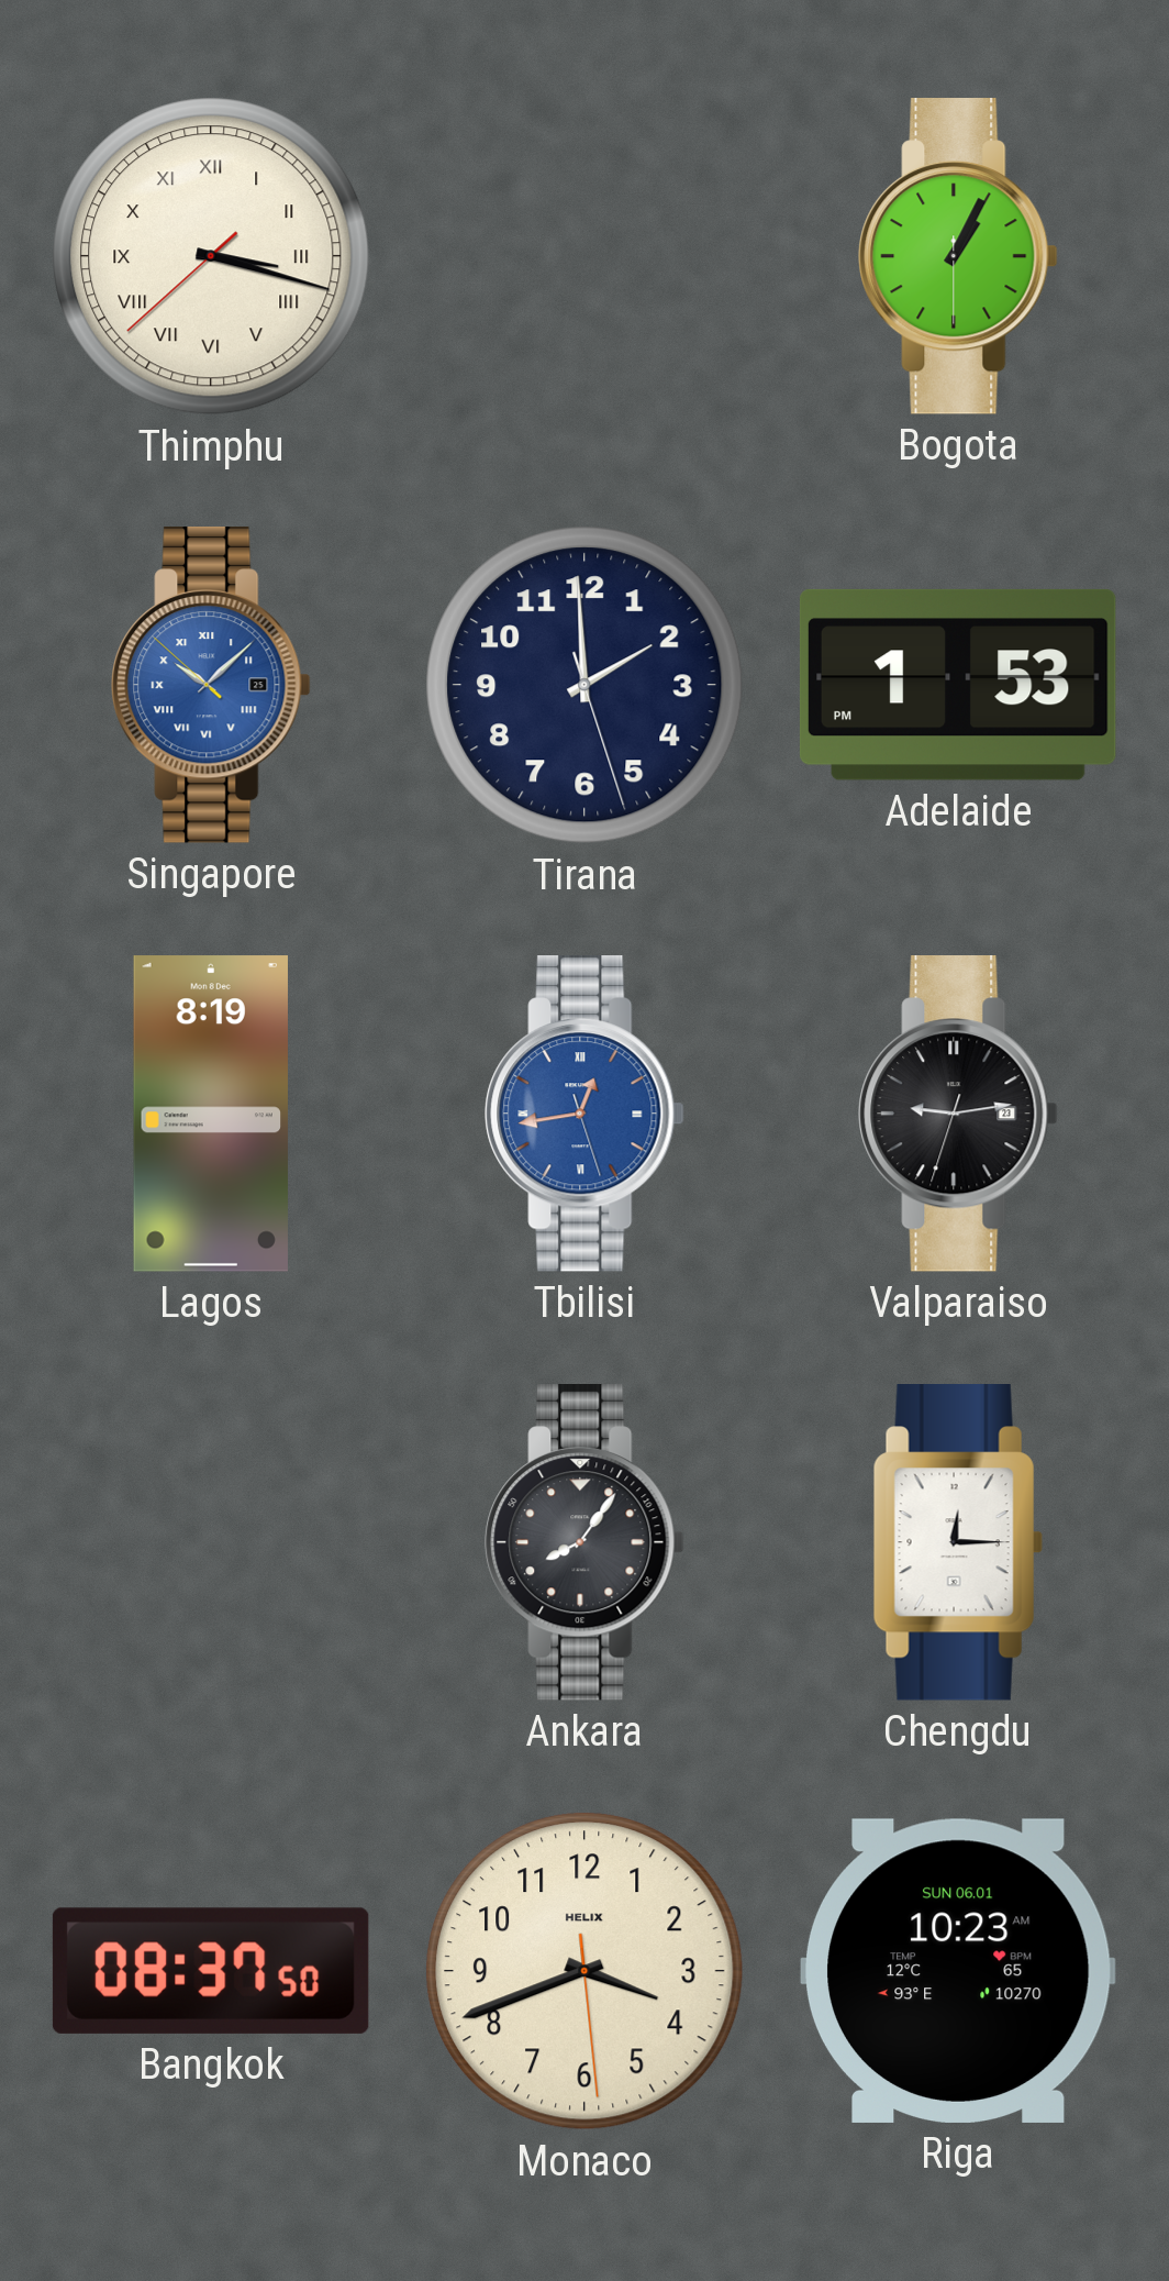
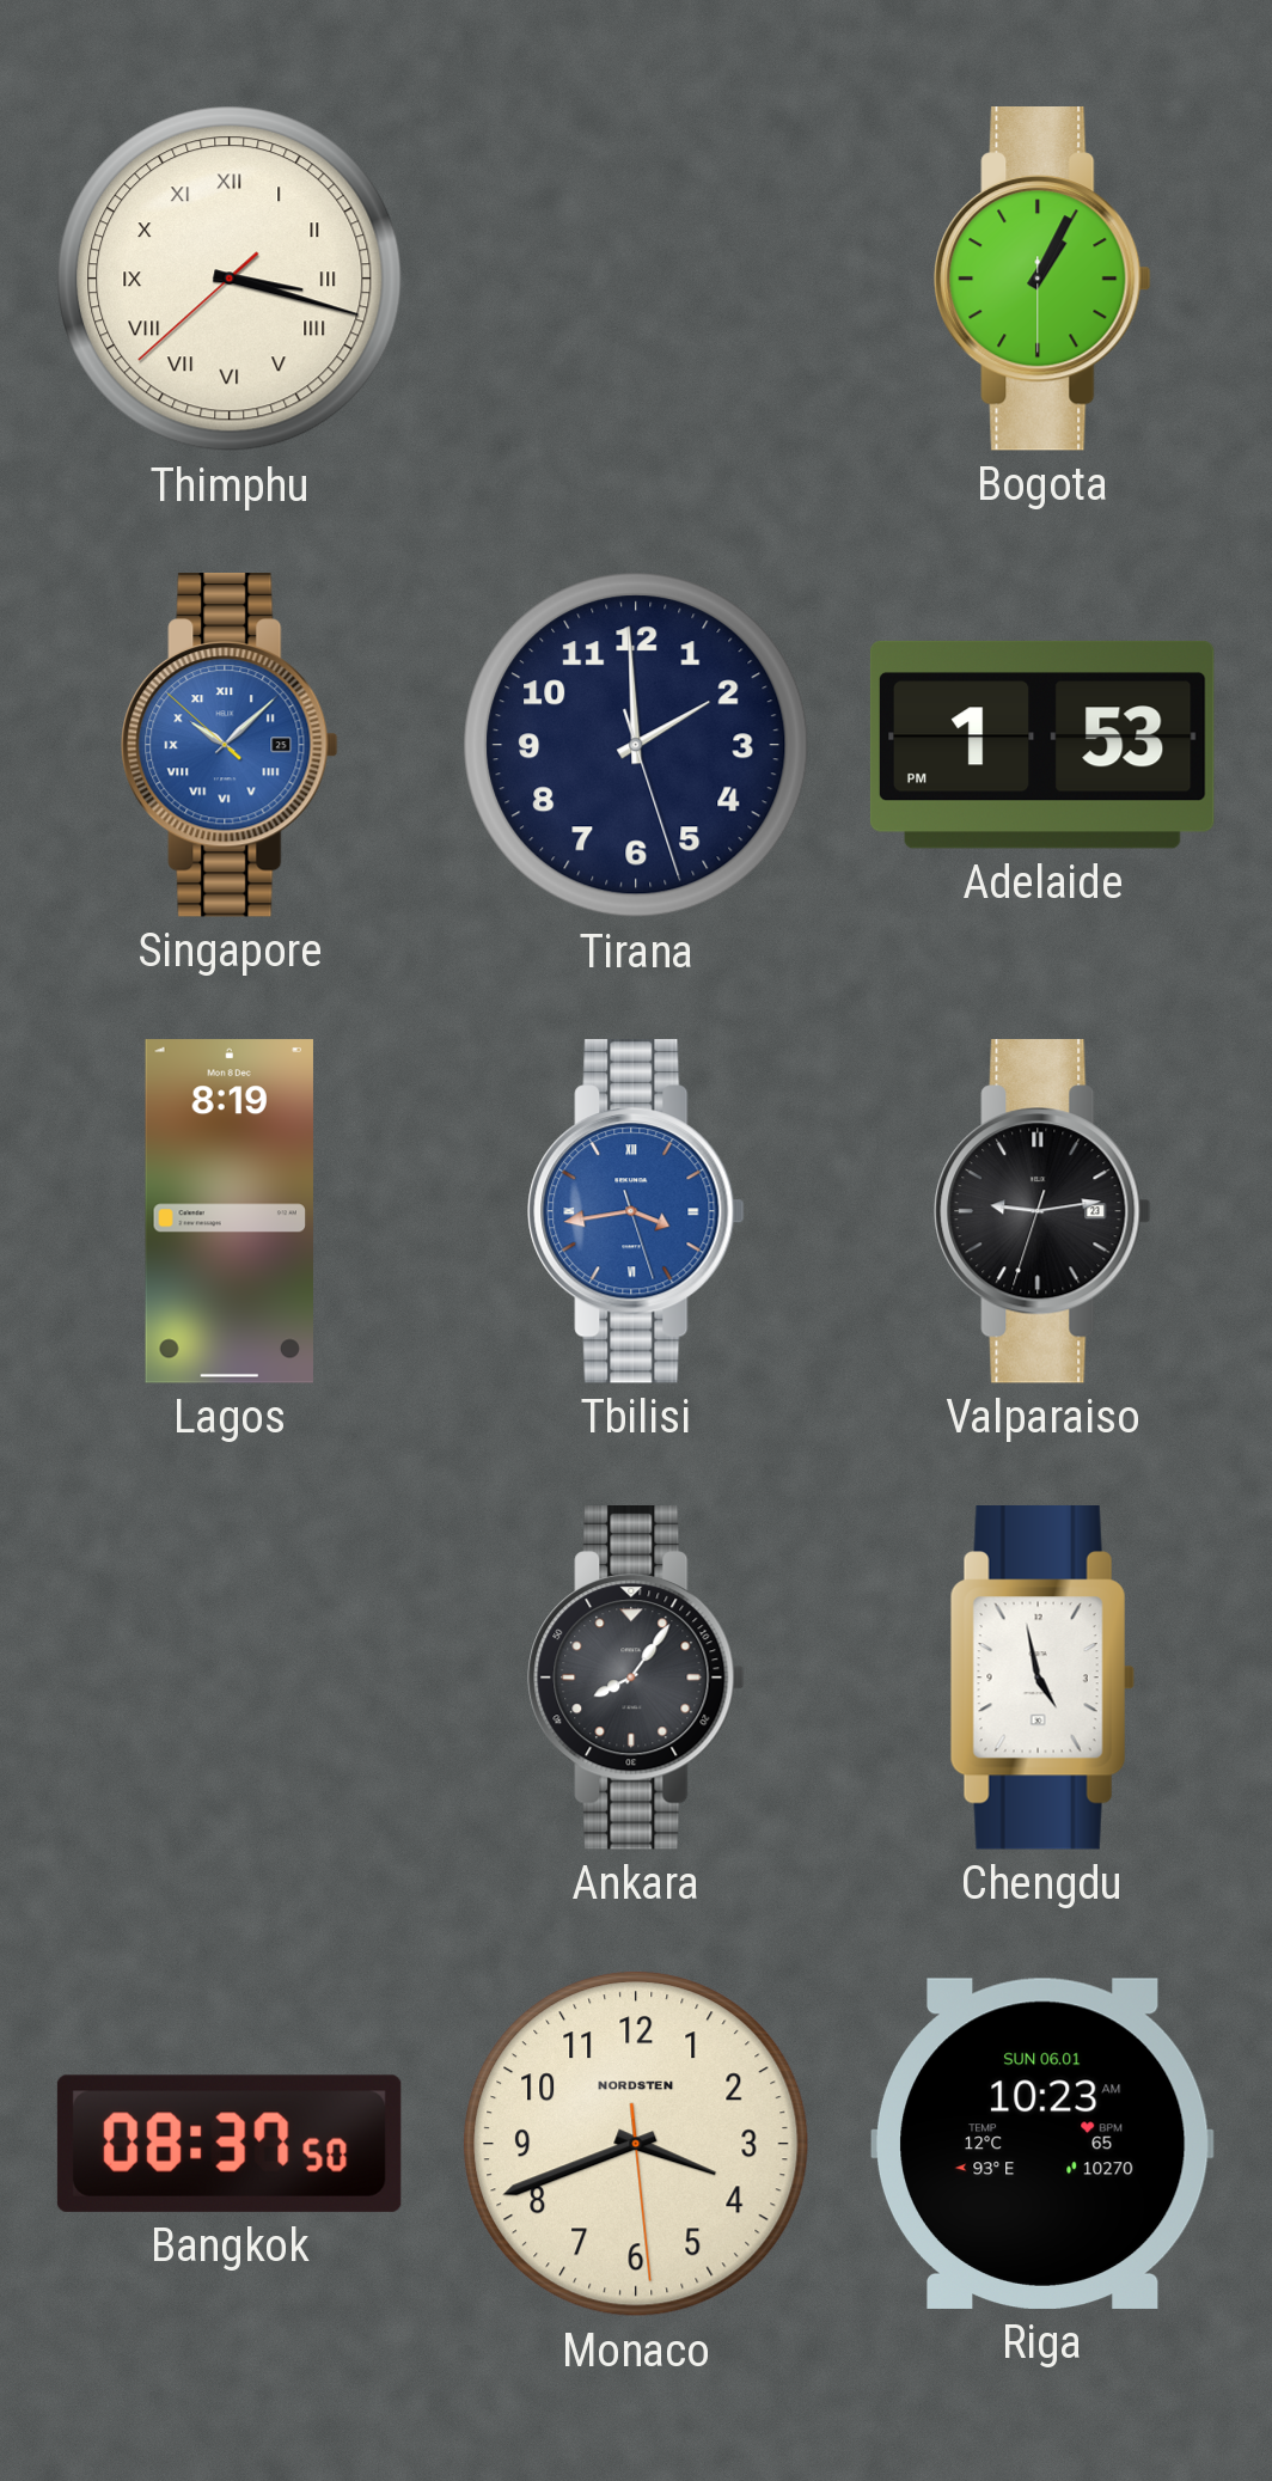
Tbilisi: 12:43 -> 3:43
Chengdu: 12:15 -> 4:58
Monaco brand: HELIX -> NORDSTEN
